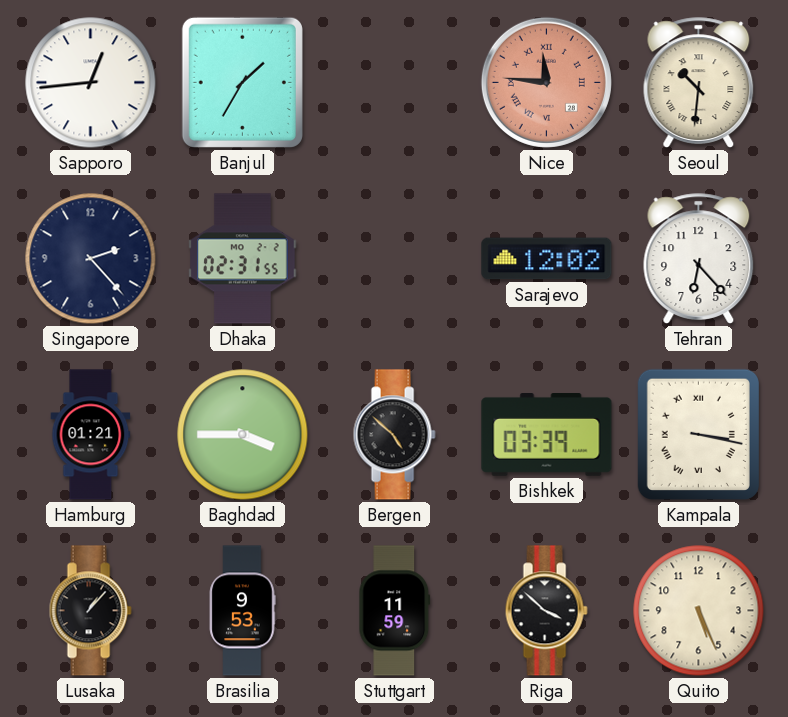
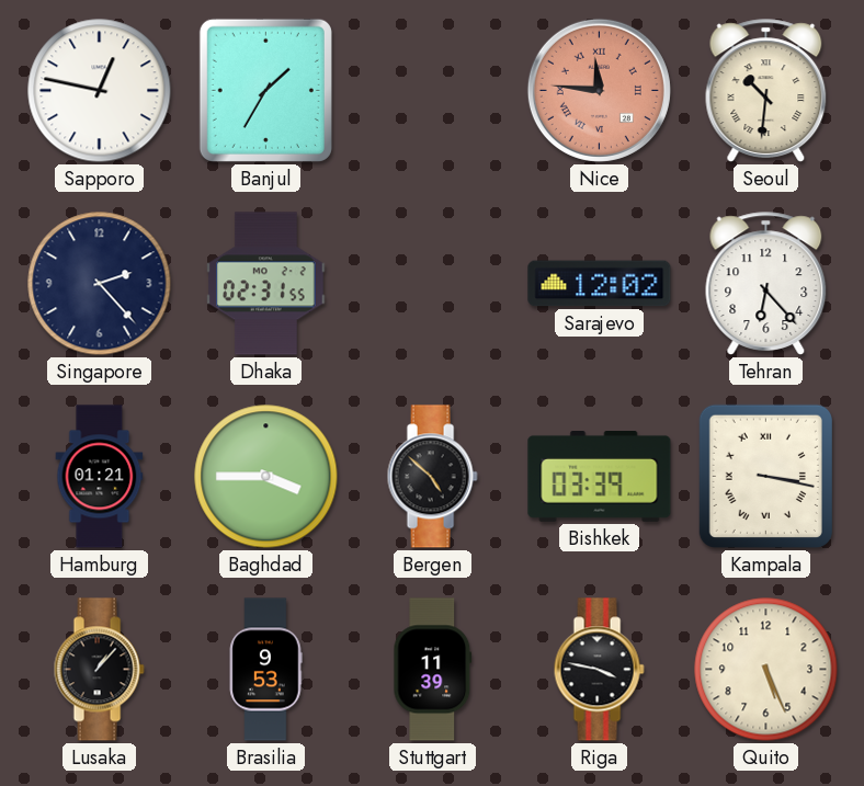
Sapporo: 12:44 -> 12:47
Stuttgart: 11:59 -> 11:39
Riga: 3:52 -> 3:47
